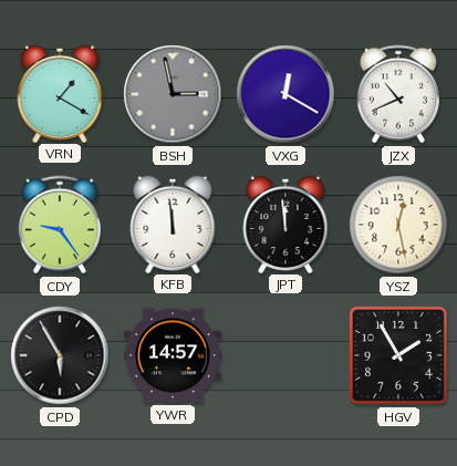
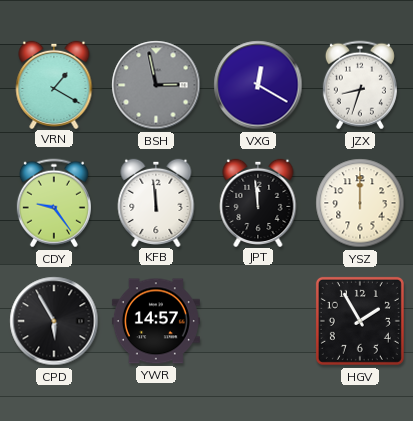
JZX: 10:41 -> 8:33
YSZ: 12:28 -> 12:00
